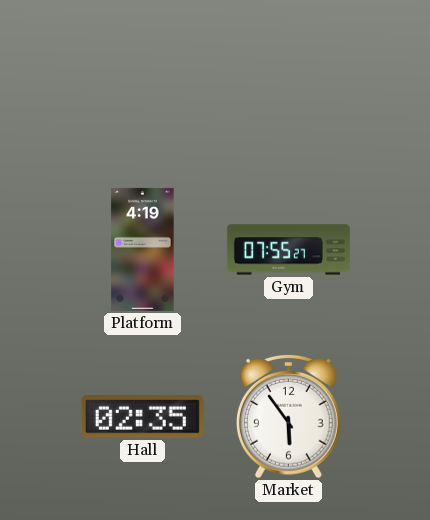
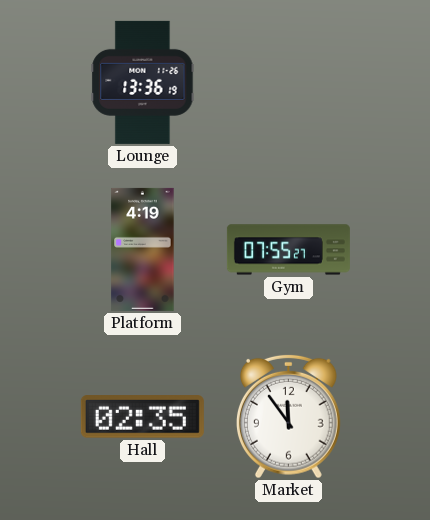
Lounge: none -> 13:36
Market: 5:54 -> 11:54
